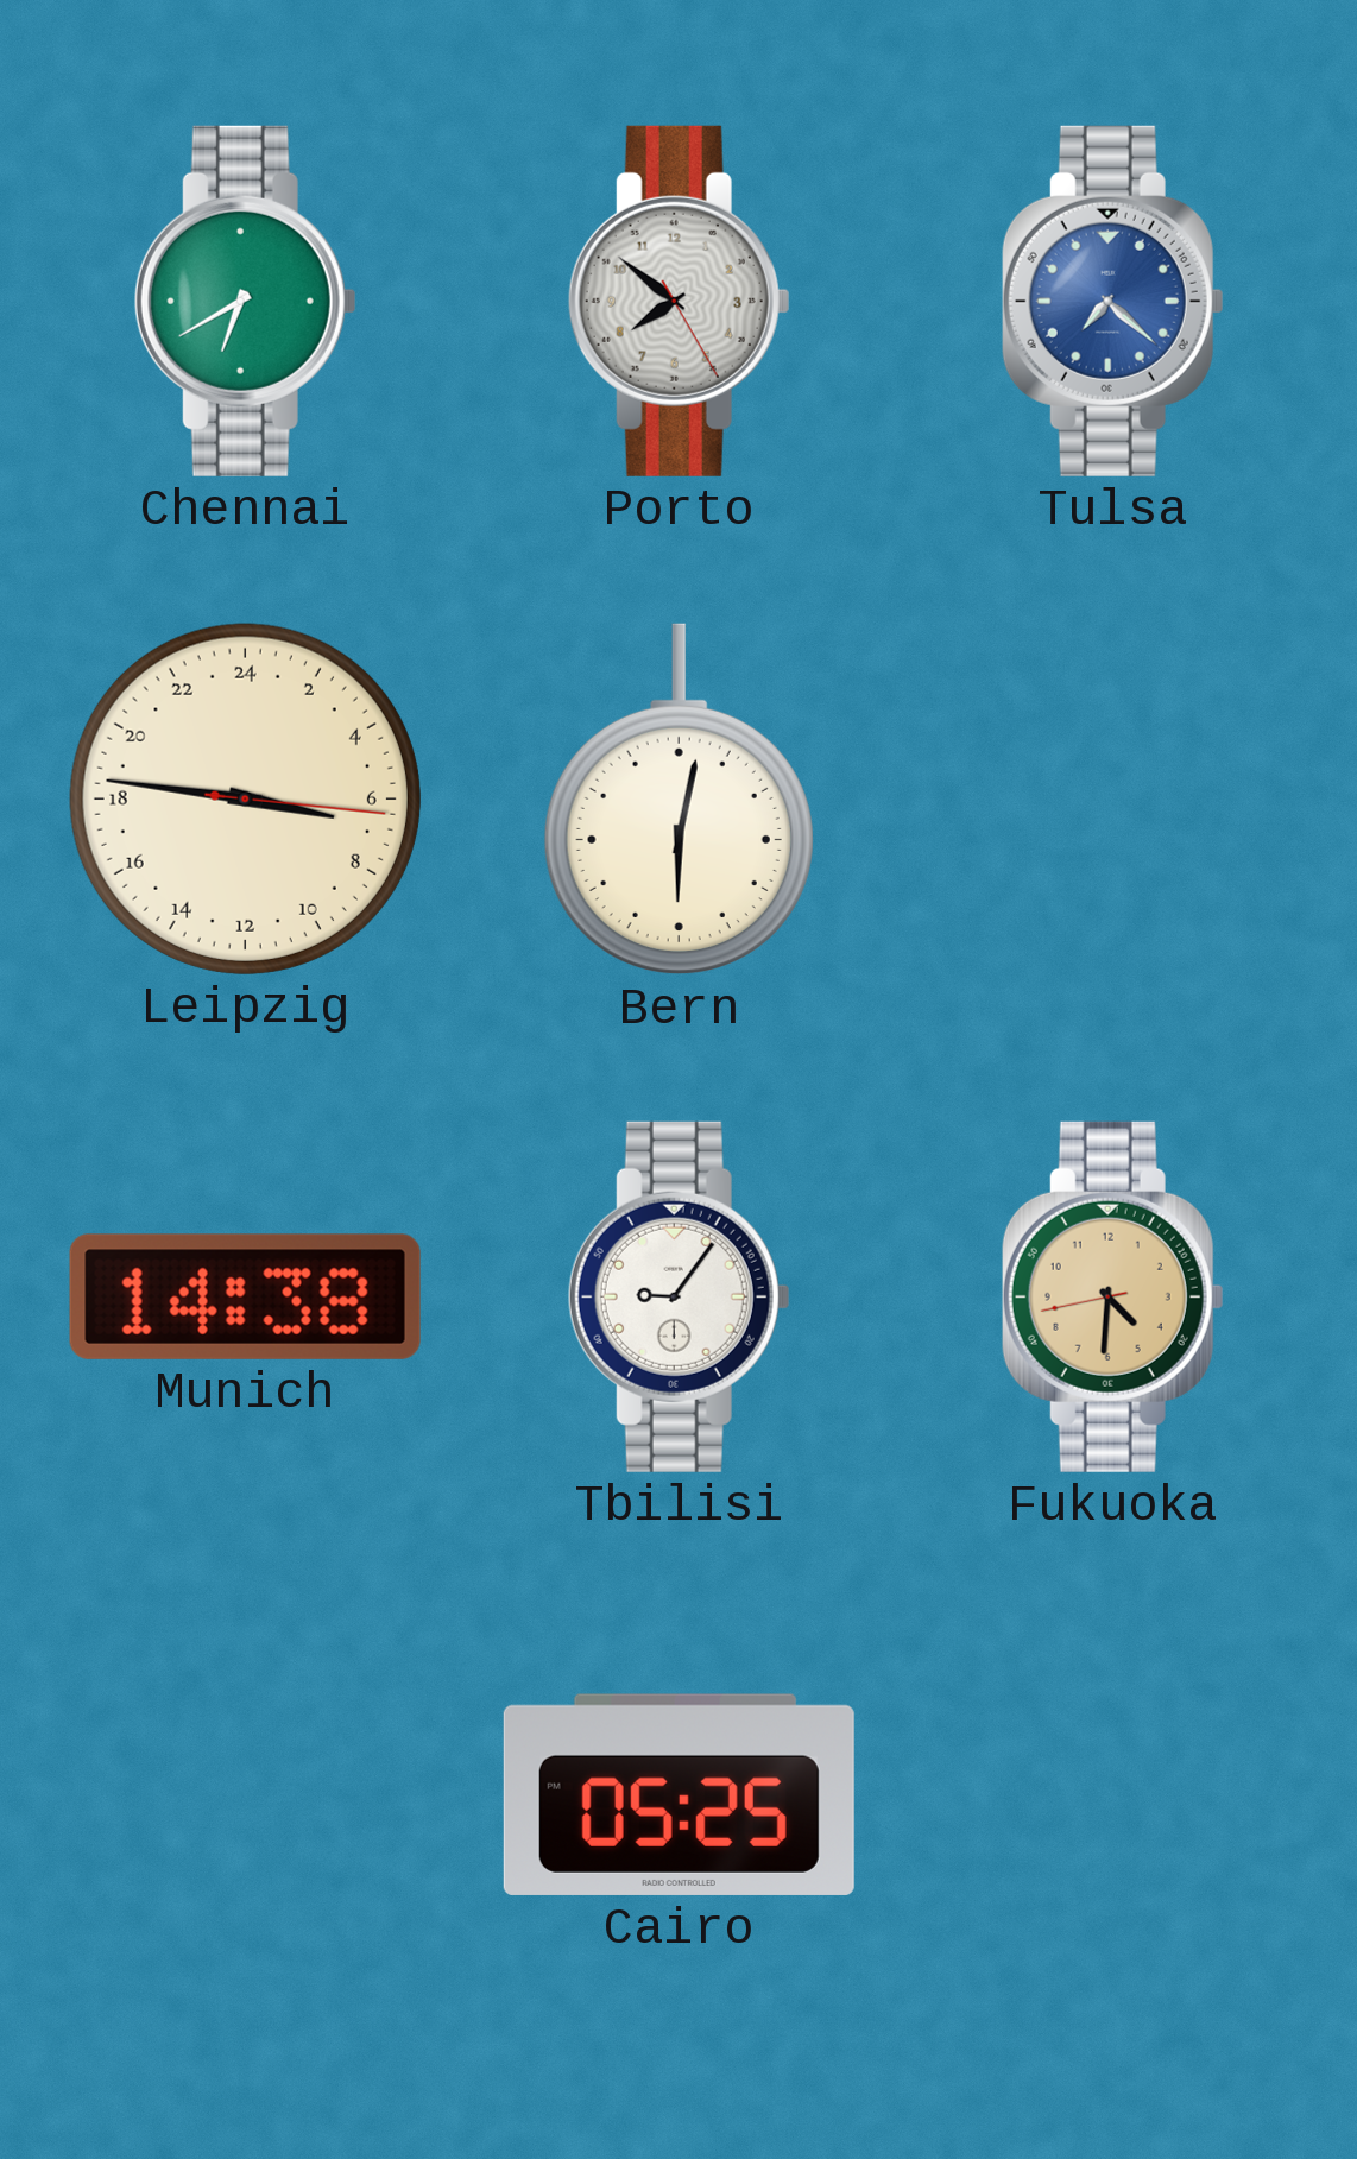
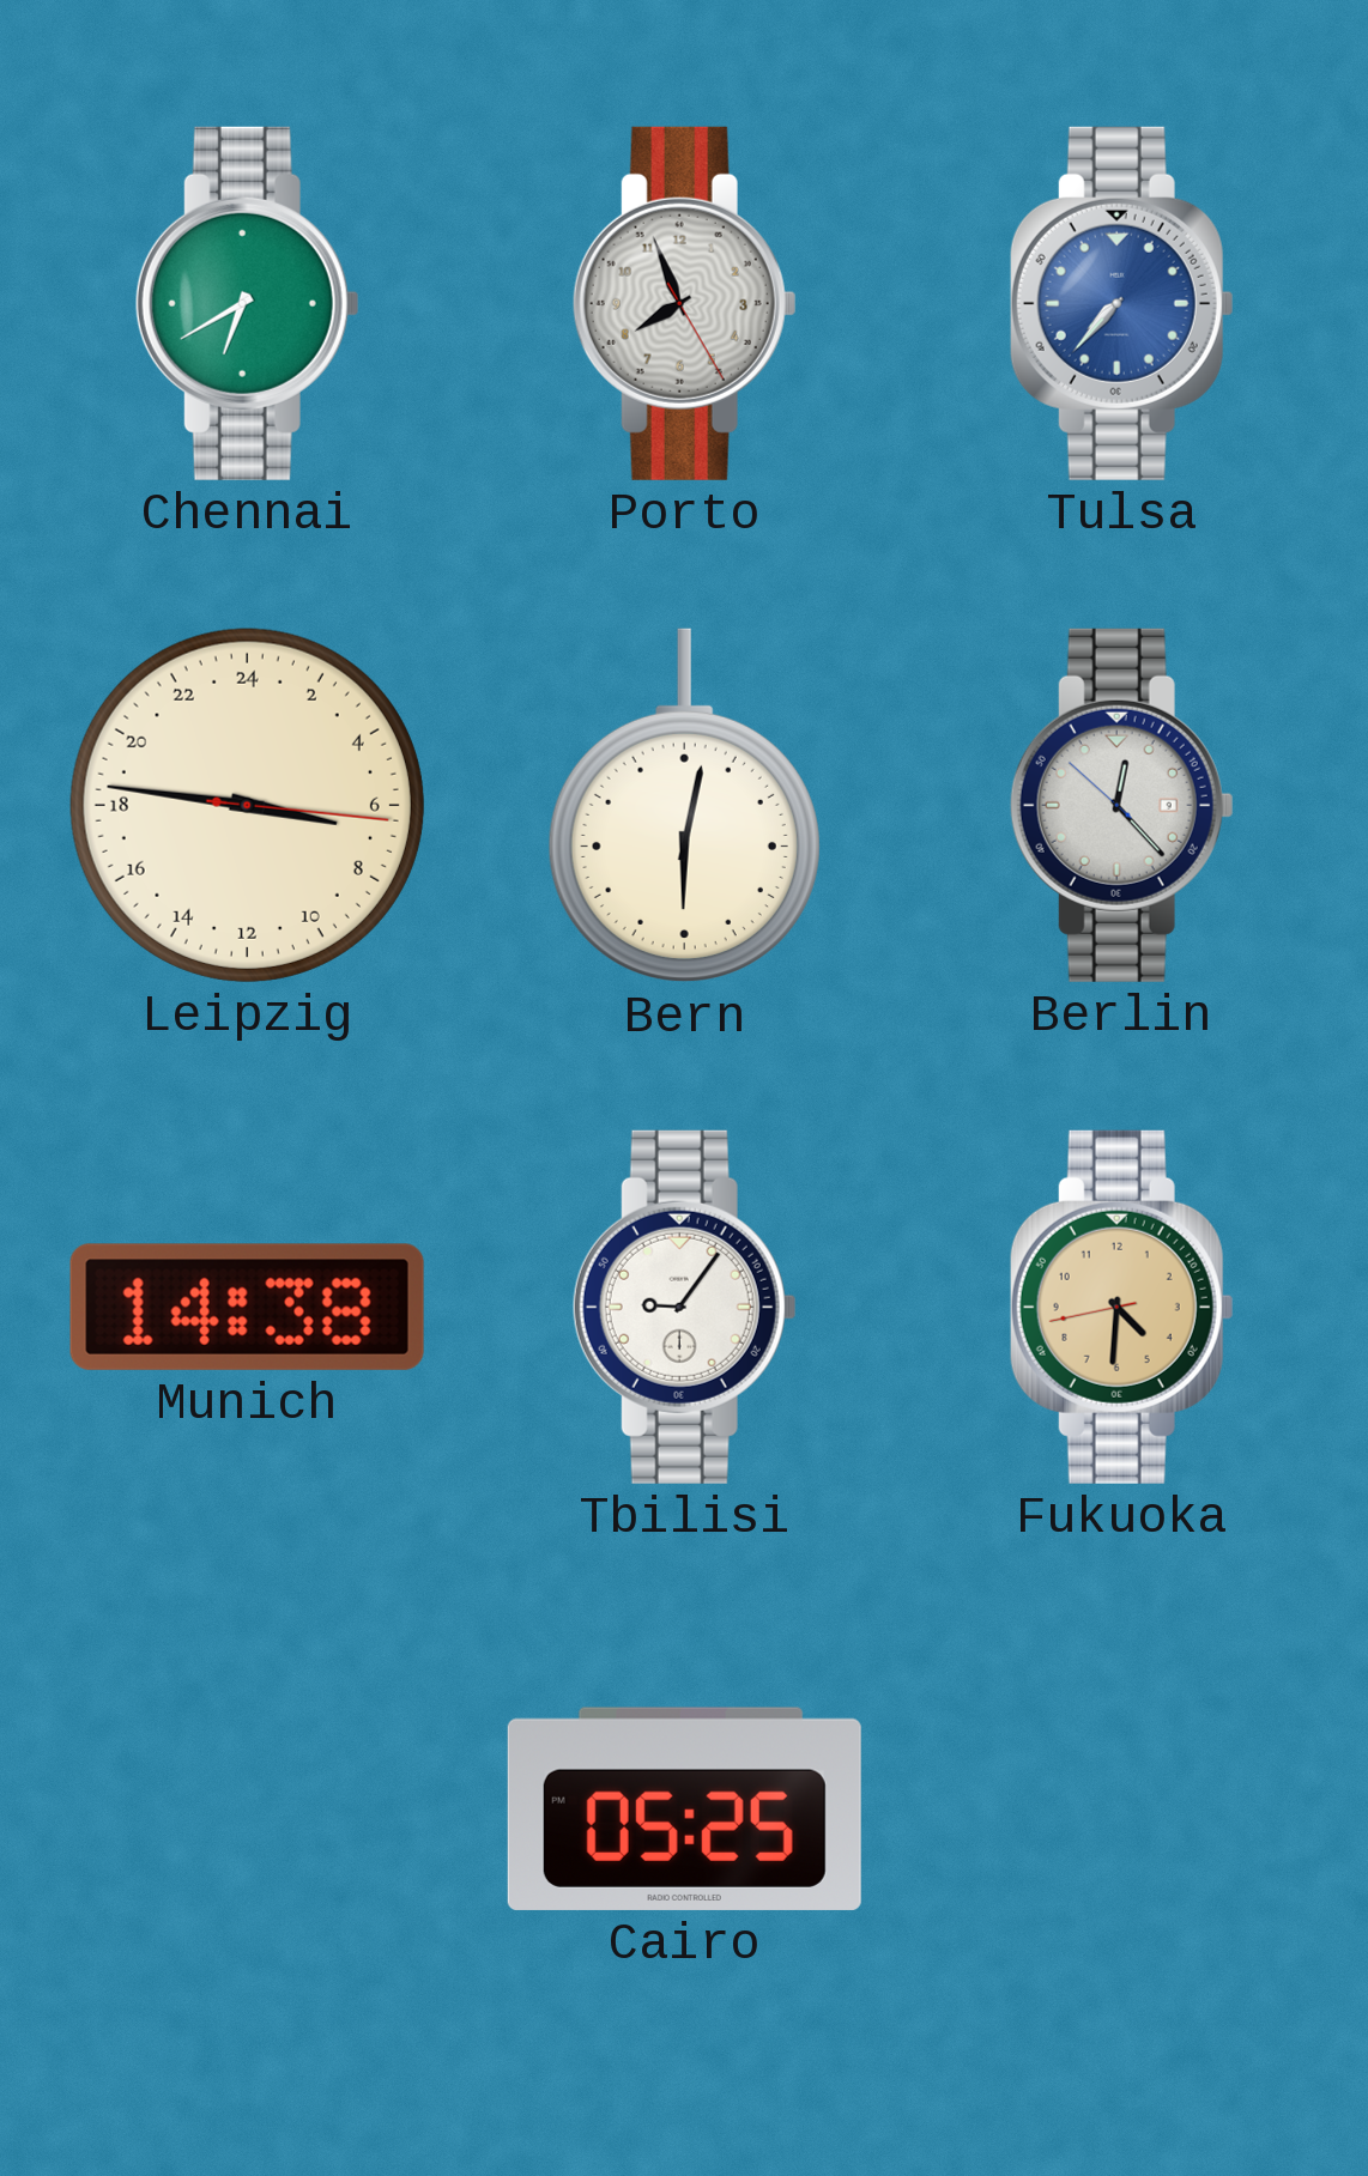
Porto: 7:51 -> 7:56
Tulsa: 7:22 -> 7:37
Berlin: none -> 12:22
